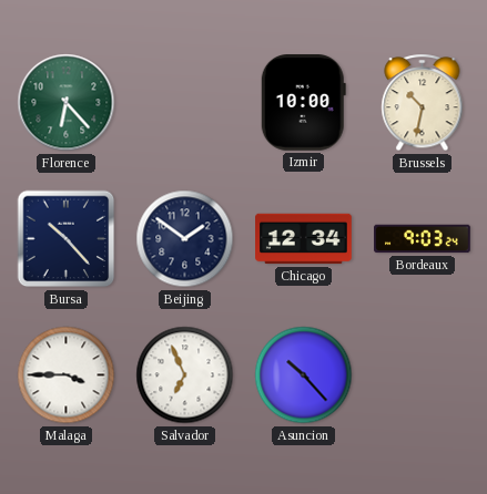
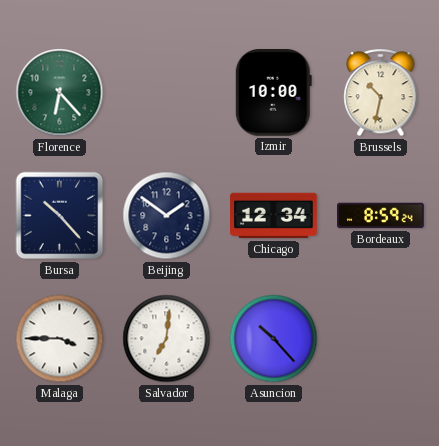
Bordeaux: 9:03 -> 8:59
Salvador: 6:56 -> 7:01
